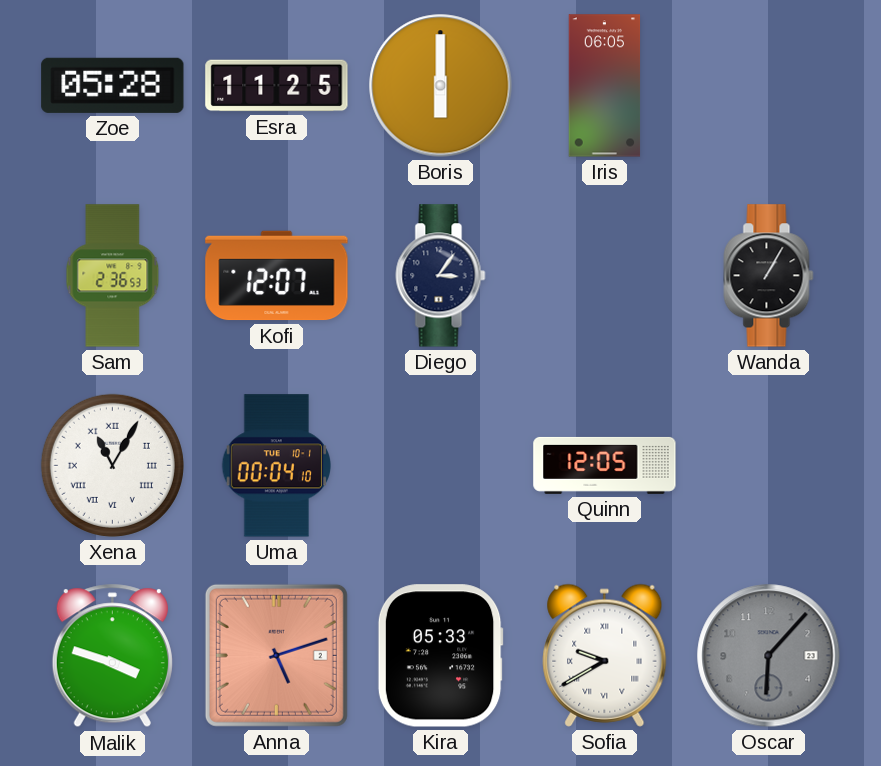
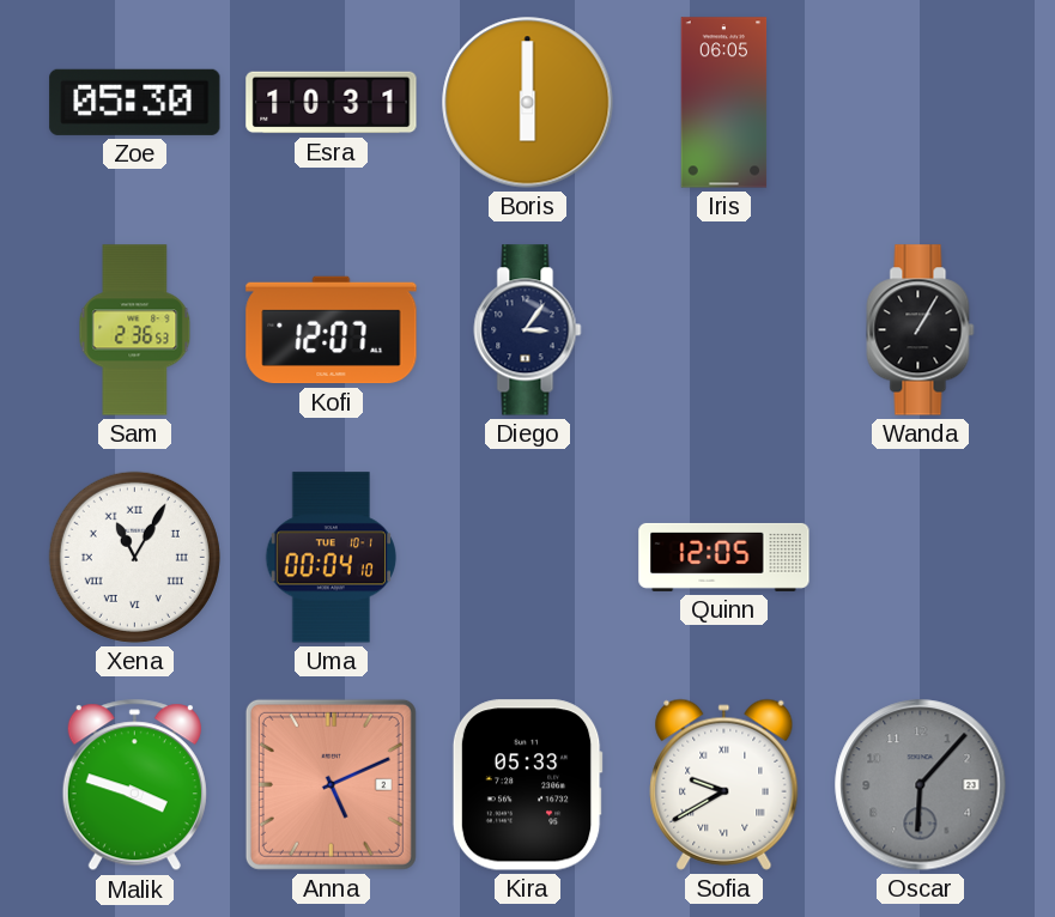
Zoe: 05:28 -> 05:30
Esra: 11:25 -> 10:31
Anna: 5:12 -> 5:11
